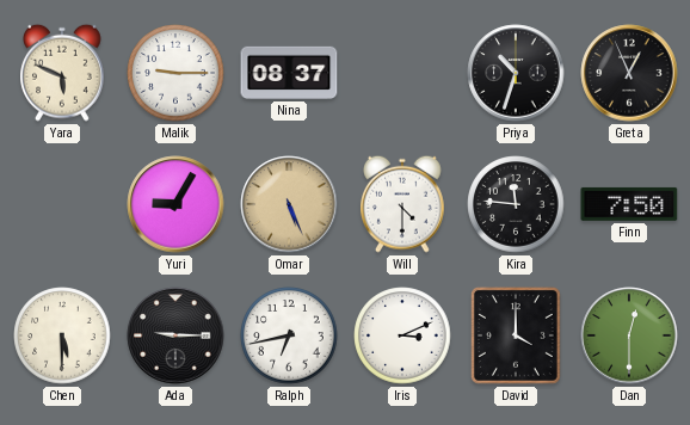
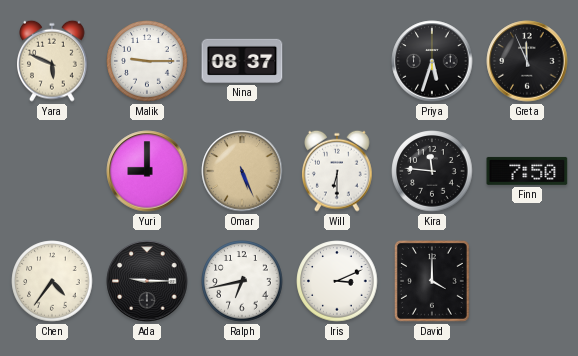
Priya: 10:33 -> 5:33
Greta: 12:56 -> 11:56
Yuri: 9:05 -> 9:00
Will: 4:30 -> 6:30
Chen: 5:30 -> 4:36
Dan: 12:30 -> none
